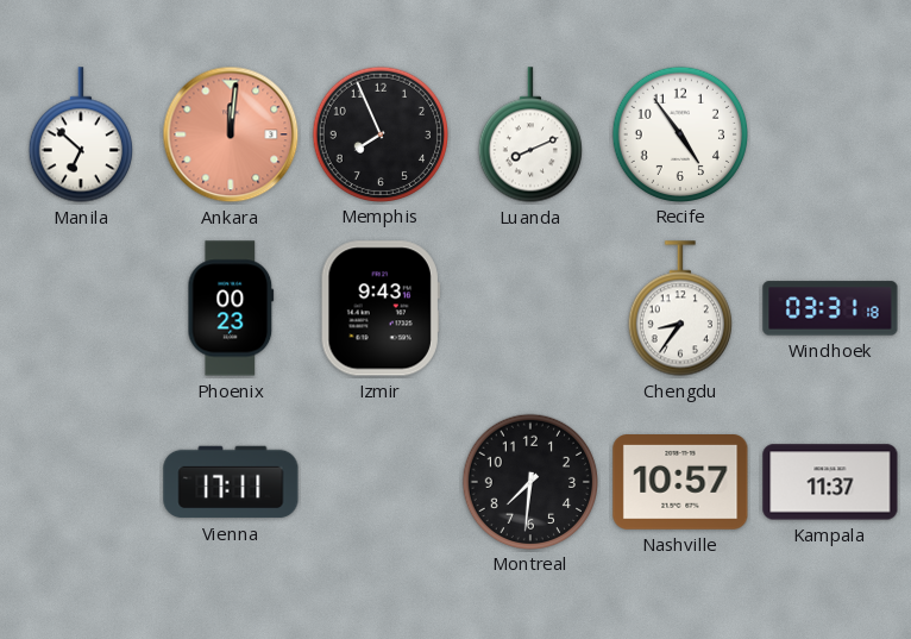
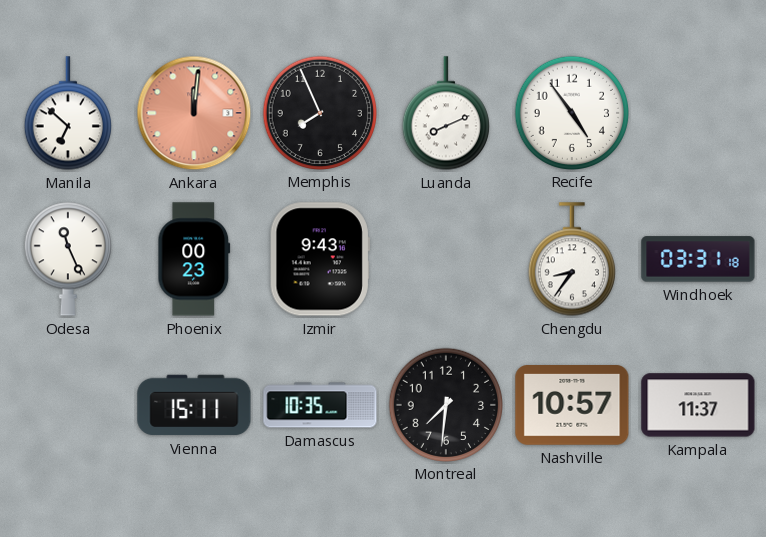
Odesa: none -> 11:26
Vienna: 17:11 -> 15:11
Damascus: none -> 10:35
